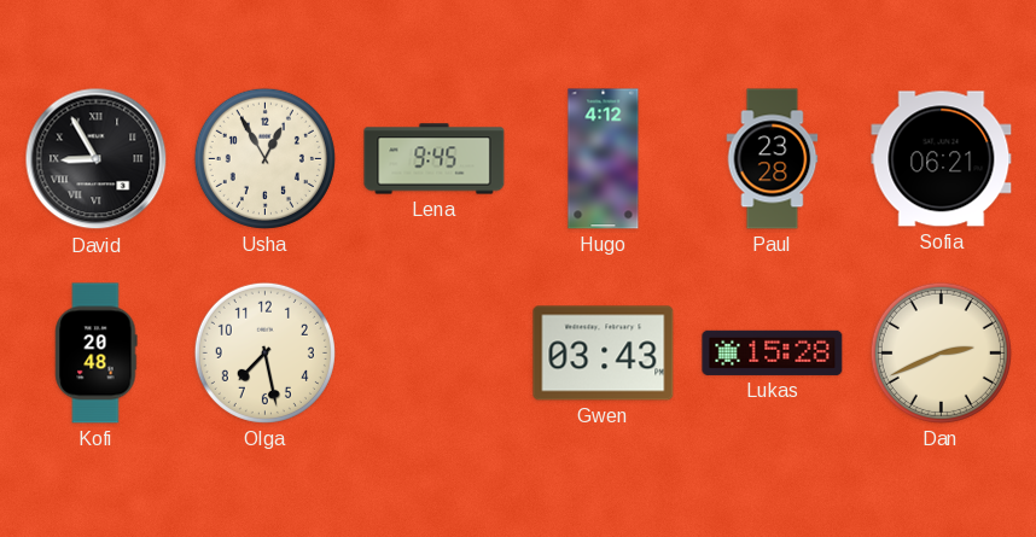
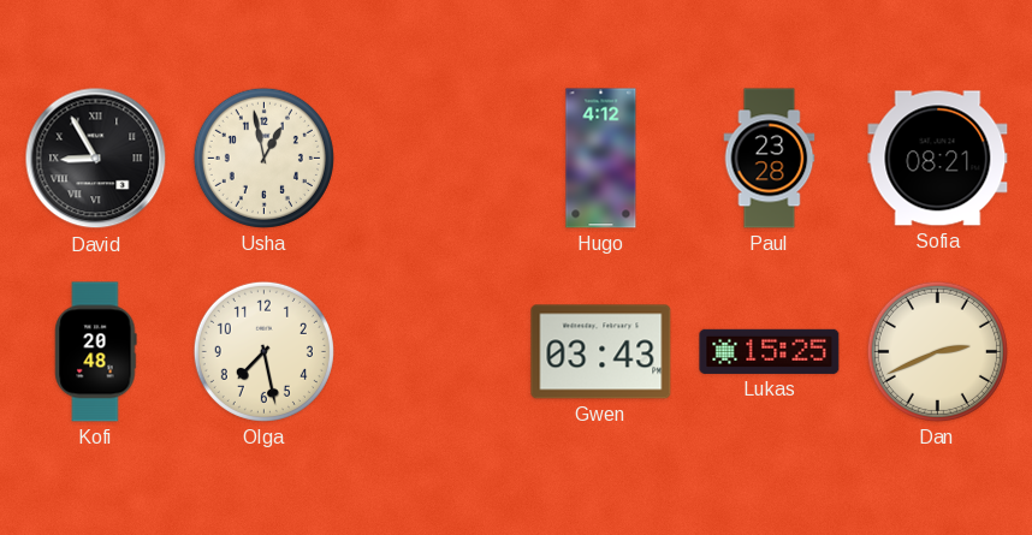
Usha: 12:55 -> 12:58
Lena: 9:45 -> none
Sofia: 06:21 -> 08:21
Lukas: 15:28 -> 15:25
